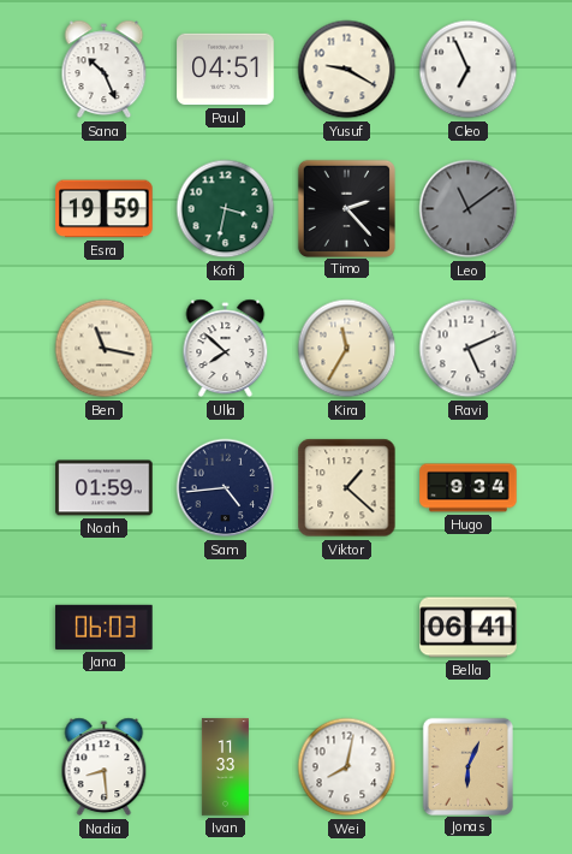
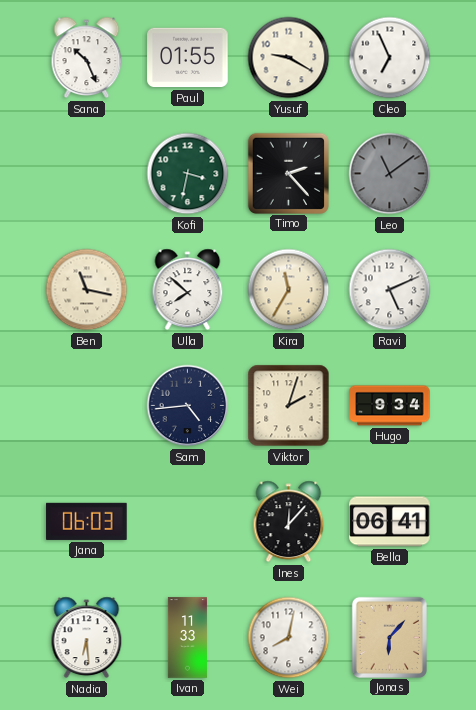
Paul: 04:51 -> 01:55
Esra: 19:59 -> none
Noah: 01:59 -> none
Viktor: 1:22 -> 2:03
Ines: none -> 12:07
Nadia: 8:29 -> 6:29
Jonas: 6:04 -> 6:07
